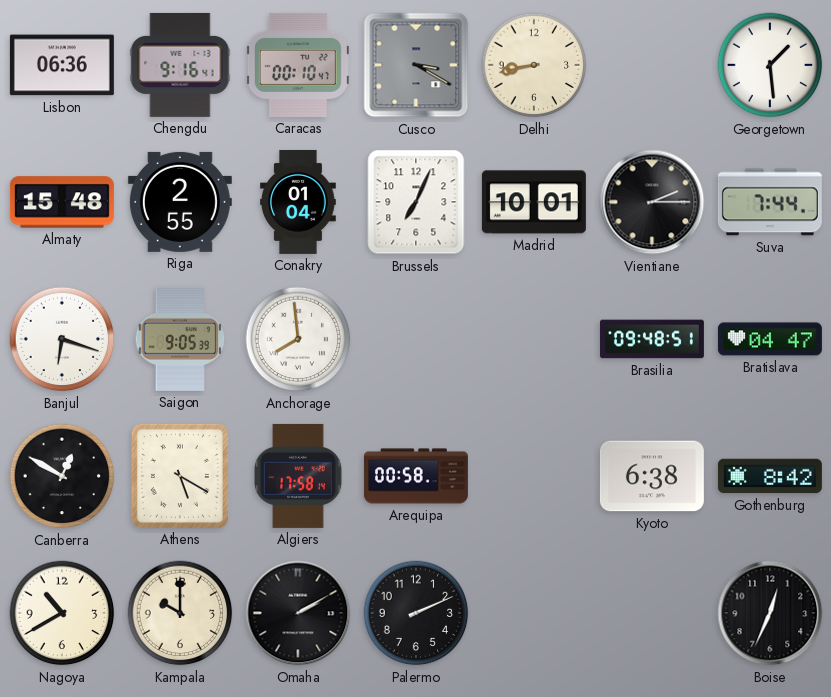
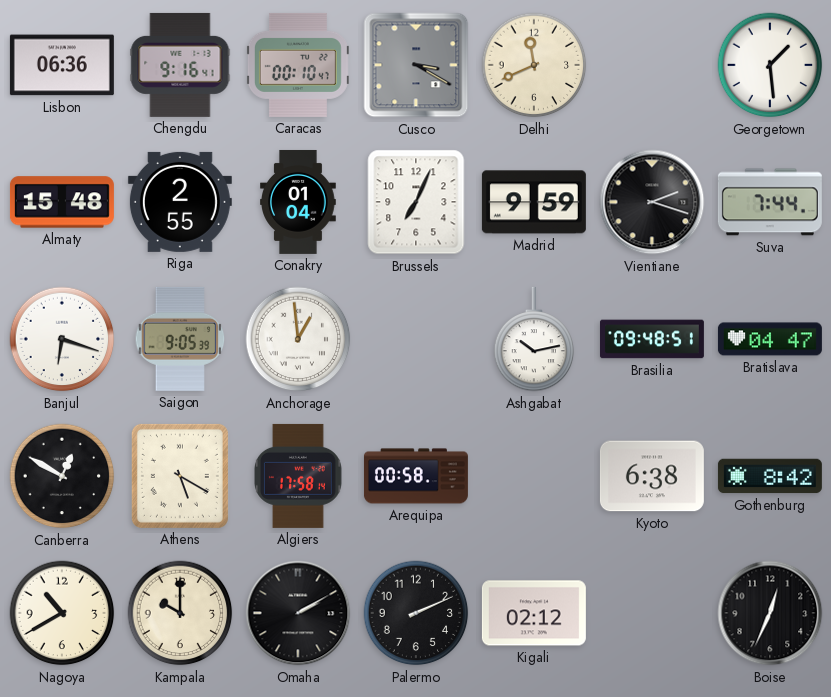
Delhi: 8:43 -> 11:41
Madrid: 10:01 -> 9:59
Vientiane: 2:15 -> 2:18
Anchorage: 7:59 -> 12:59
Ashgabat: none -> 10:13
Kigali: none -> 02:12
